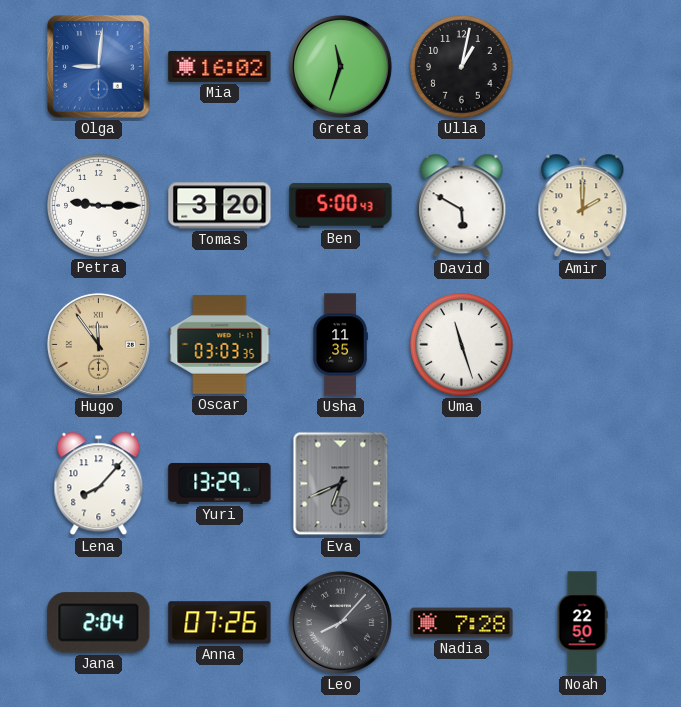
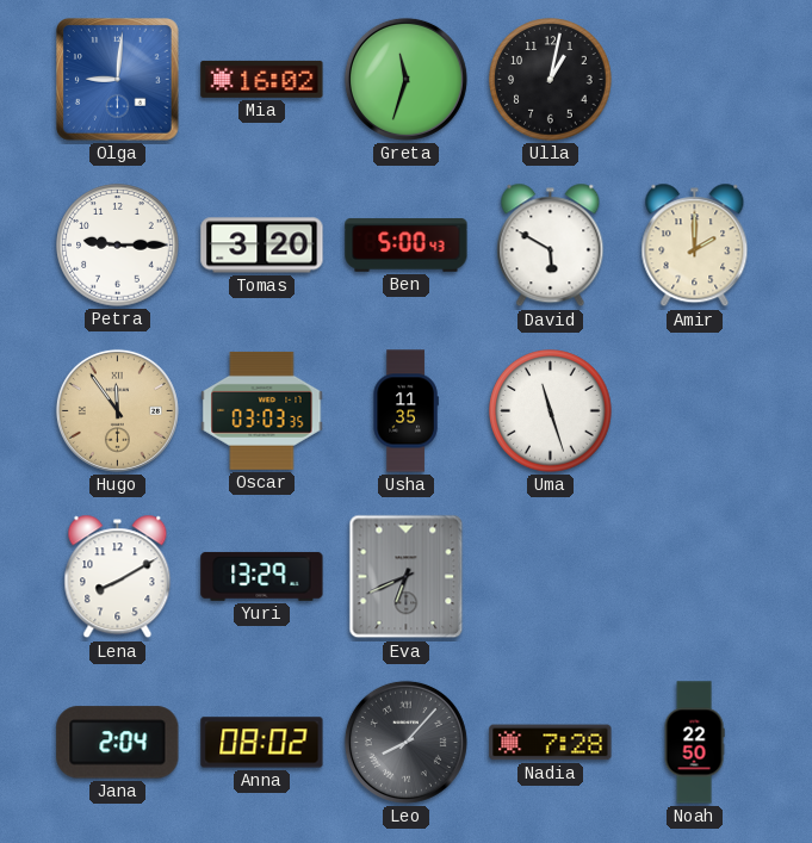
Lena: 8:07 -> 8:10
Anna: 07:26 -> 08:02
